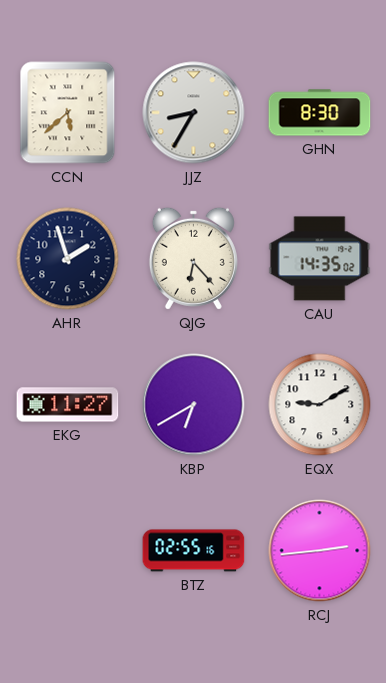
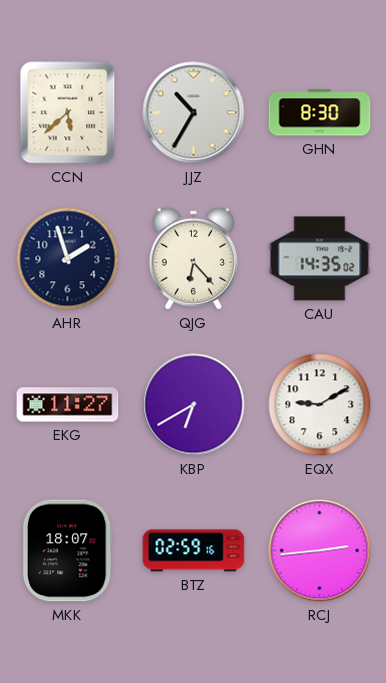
JJZ: 8:35 -> 10:35
MKK: none -> 18:07
BTZ: 02:55 -> 02:59
